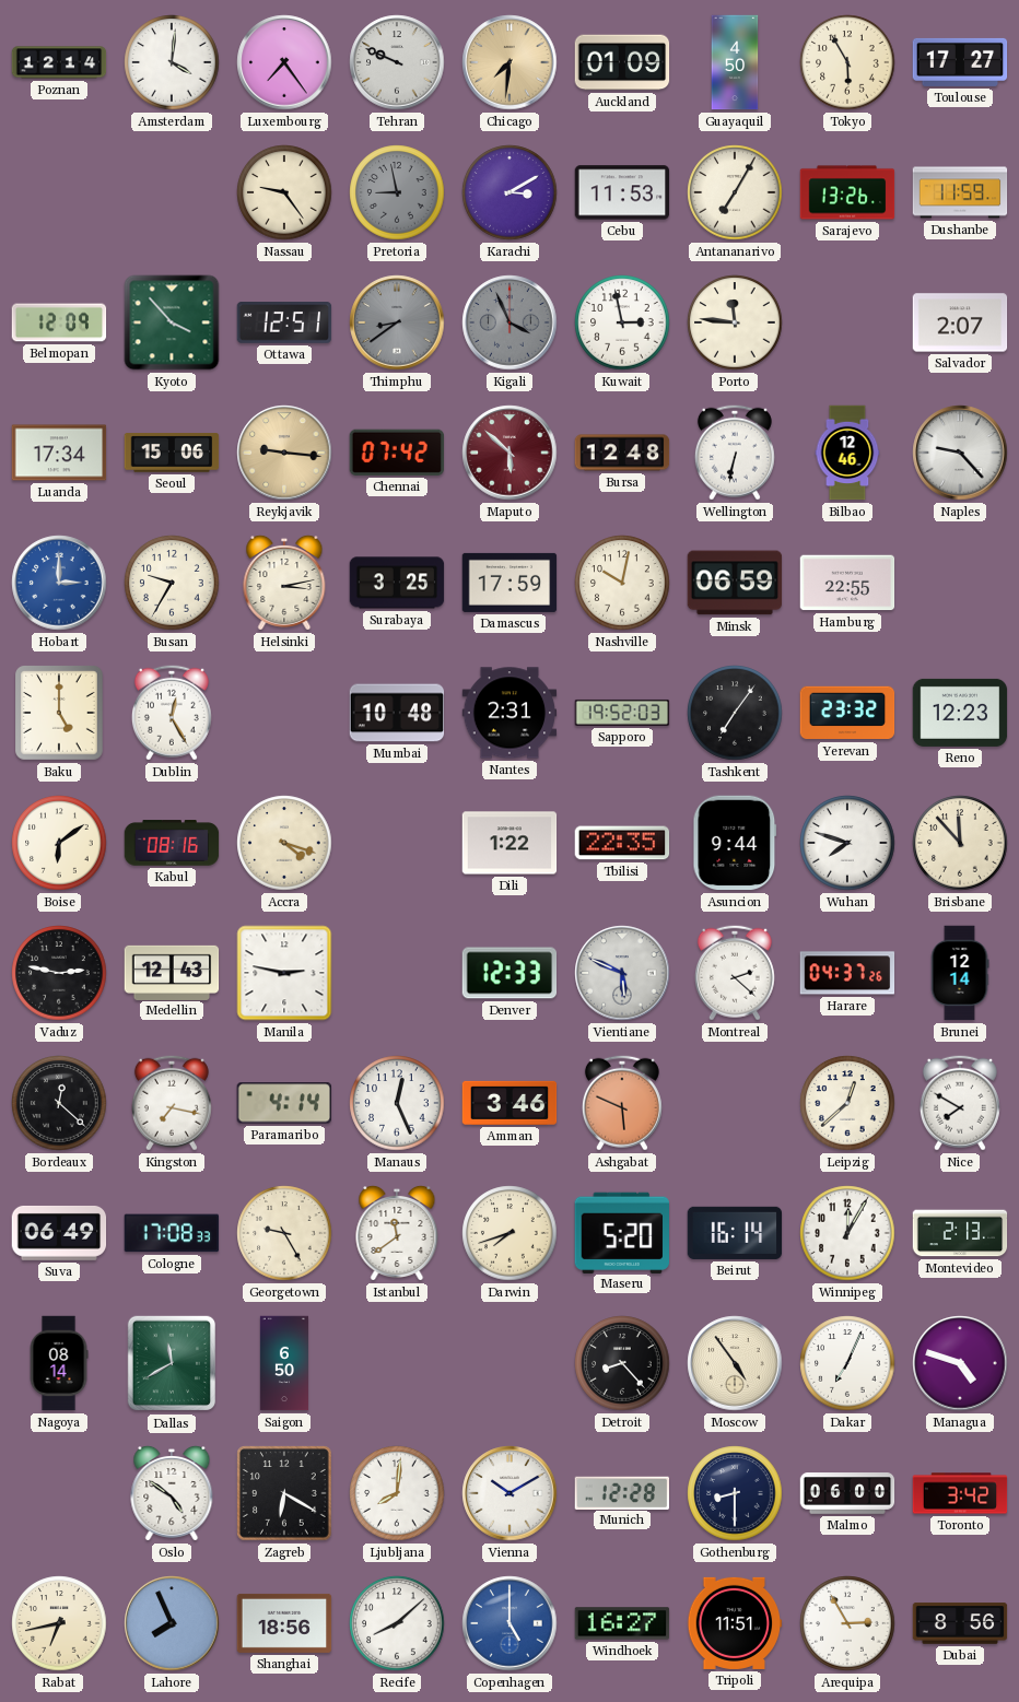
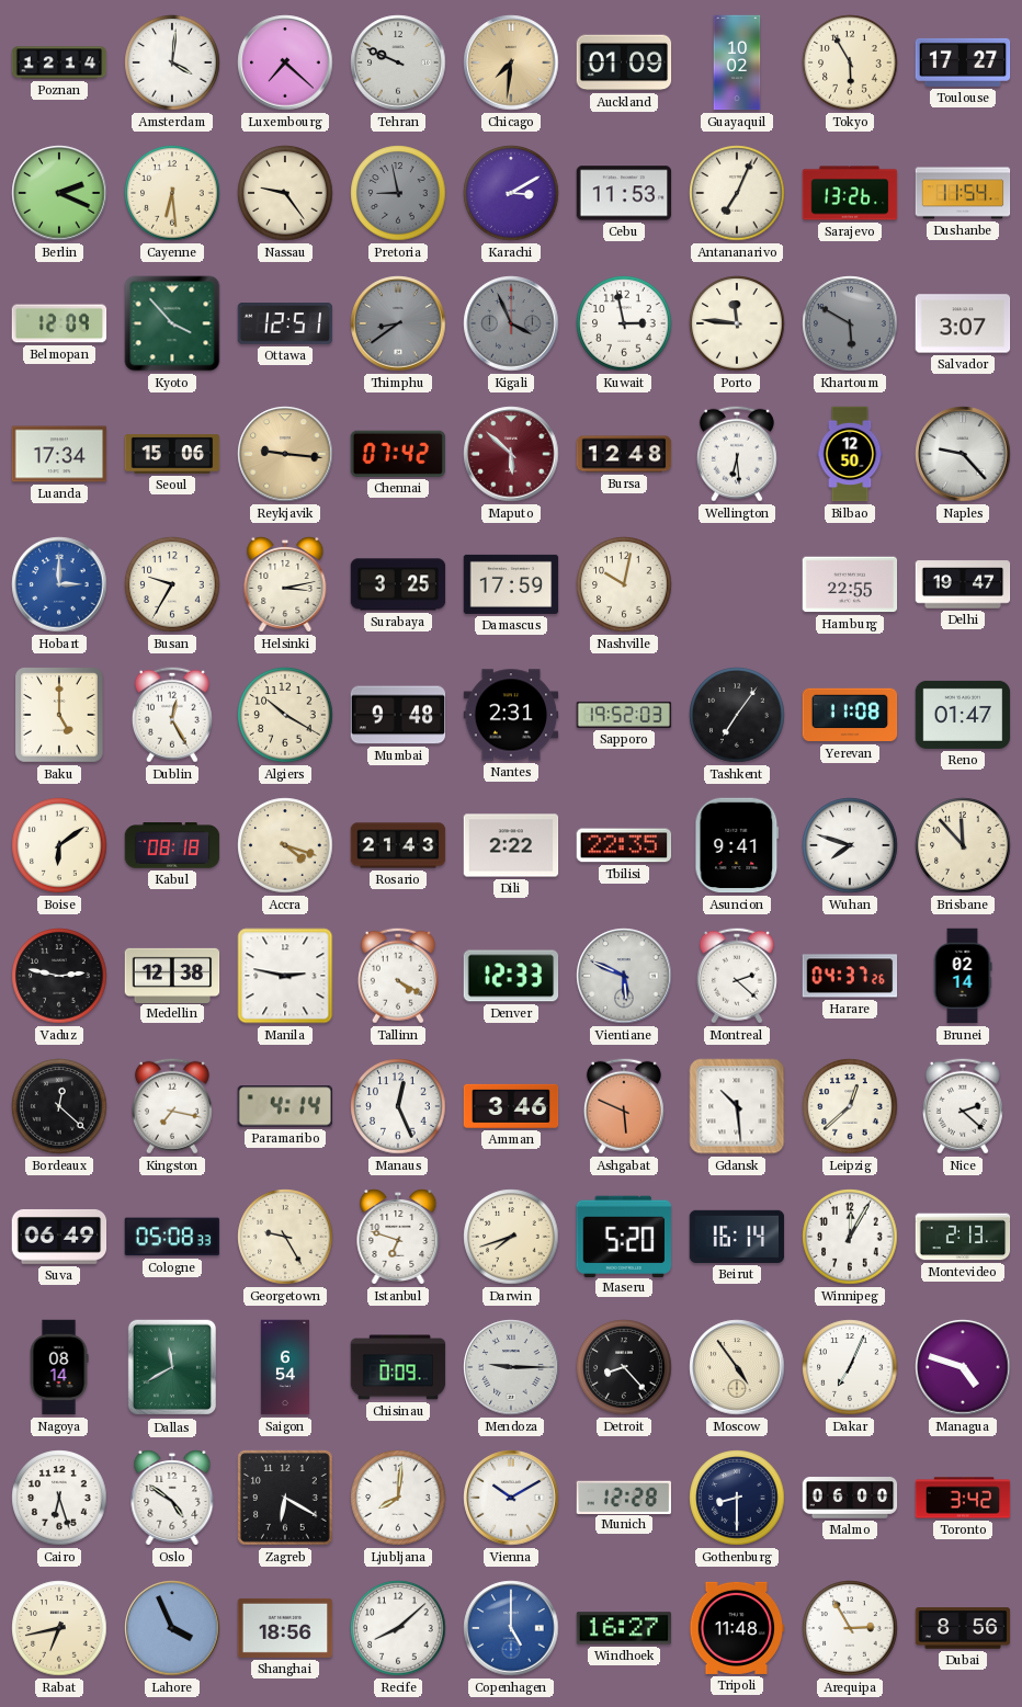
Luxembourg: 7:24 -> 7:22
Guayaquil: 4:50 -> 10:02
Berlin: none -> 2:19
Cayenne: none -> 6:29
Antananarivo: 7:05 -> 7:04
Dushanbe: 11:59 -> 11:54
Khartoum: none -> 5:50
Salvador: 2:07 -> 3:07
Wellington: 6:32 -> 6:29
Bilbao: 12:46 -> 12:50
Minsk: 06:59 -> none
Delhi: none -> 19:47
Algiers: none -> 10:20
Mumbai: 10:48 -> 9:48
Yerevan: 23:32 -> 11:08
Reno: 12:23 -> 01:47
Kabul: 08:16 -> 08:18
Rosario: none -> 21:43
Dili: 1:22 -> 2:22
Asuncion: 9:44 -> 9:41
Medellin: 12:43 -> 12:38
Tallinn: none -> 4:20
Brunei: 12:14 -> 02:14
Gdansk: none -> 10:29
Nice: 7:50 -> 2:22
Cologne: 17:08 -> 05:08
Istanbul: 11:39 -> 6:48
Saigon: 6:50 -> 6:54
Chisinau: none -> 0:09
Mendoza: none -> 9:15
Cairo: none -> 6:27
Lahore: 7:56 -> 3:56
Tripoli: 11:51 -> 11:48
